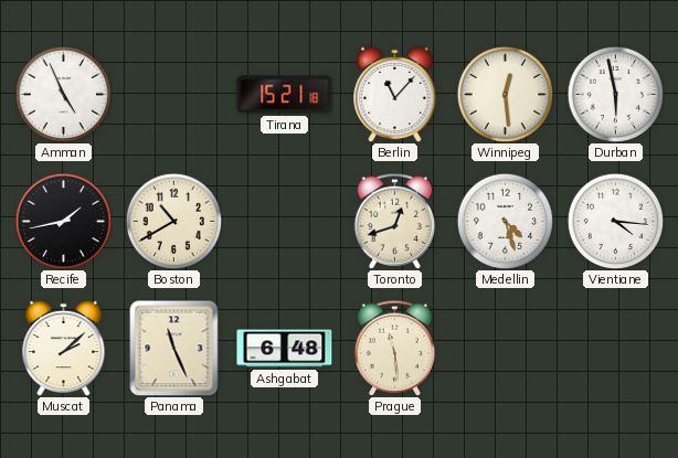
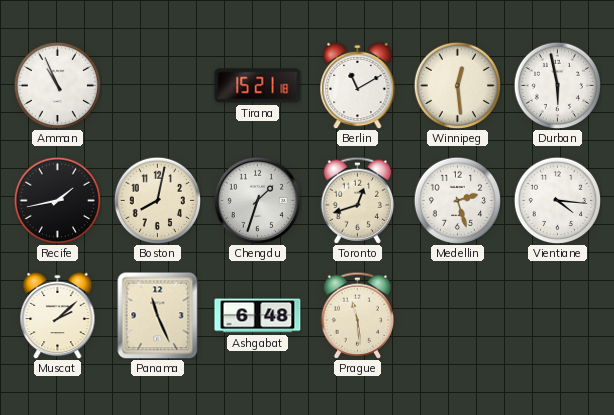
Amman: 4:56 -> 10:56
Berlin: 11:07 -> 11:10
Boston: 10:40 -> 8:02
Chengdu: none -> 1:33
Medellin: 4:27 -> 2:27
